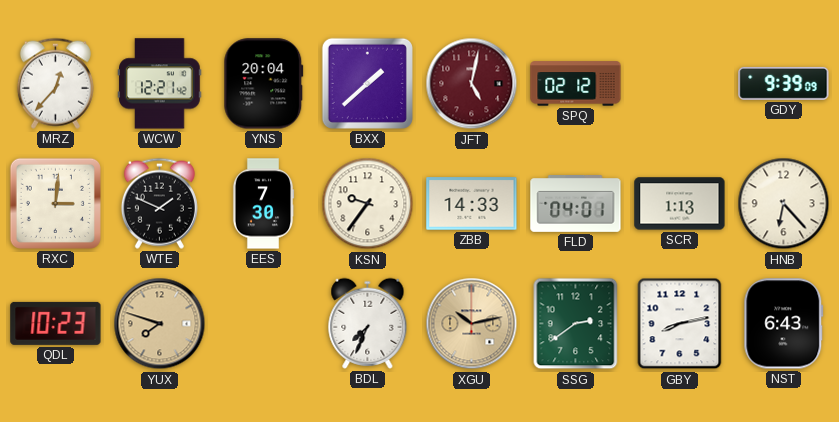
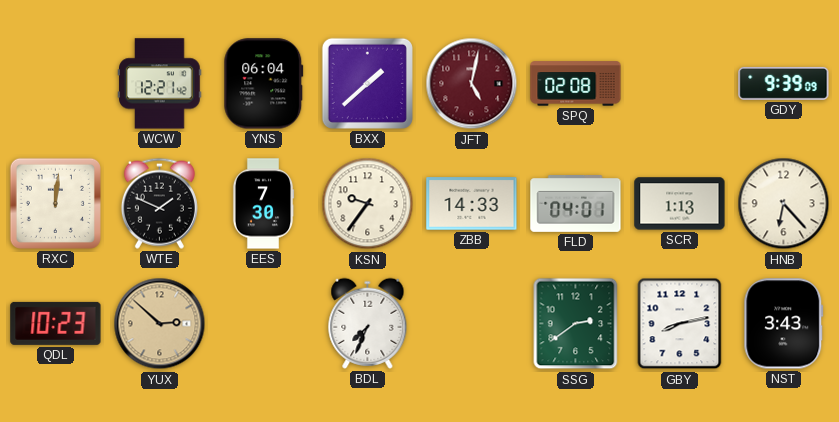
MRZ: 12:37 -> none
YNS: 20:04 -> 06:04
SPQ: 02:12 -> 02:08
RXC: 3:01 -> 12:01
YUX: 7:48 -> 2:52
XGU: 10:13 -> none
NST: 6:43 -> 3:43
